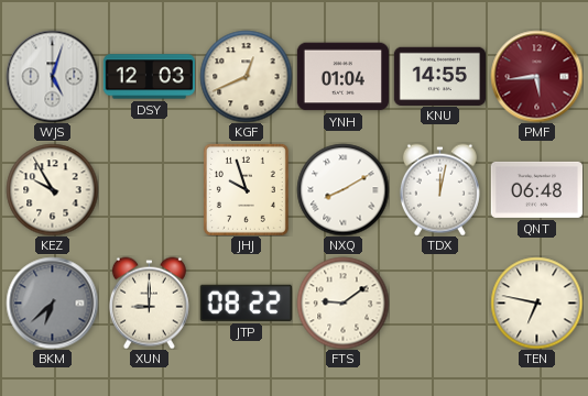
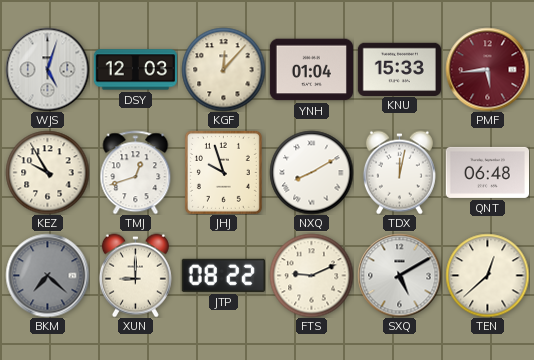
KGF: 12:41 -> 12:07
KNU: 14:55 -> 15:33
TMJ: none -> 12:42
BKM: 6:38 -> 7:22
FTS: 9:09 -> 9:11
SXQ: none -> 5:10
TEN: 6:47 -> 12:38
